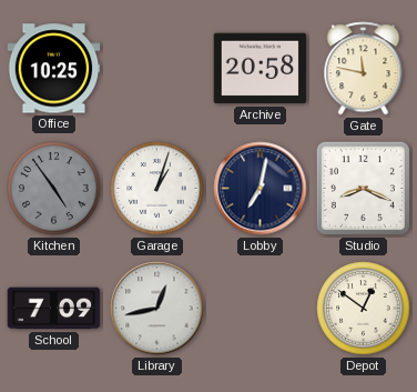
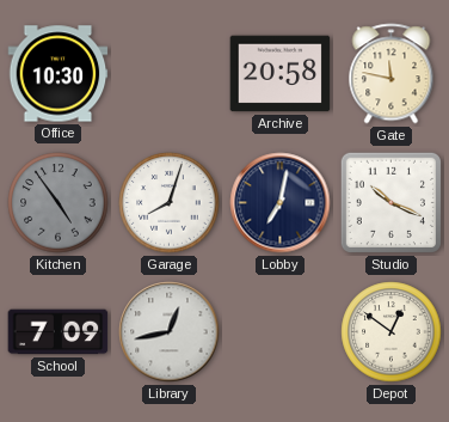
Office: 10:25 -> 10:30
Garage: 1:03 -> 8:03
Studio: 8:19 -> 10:19
